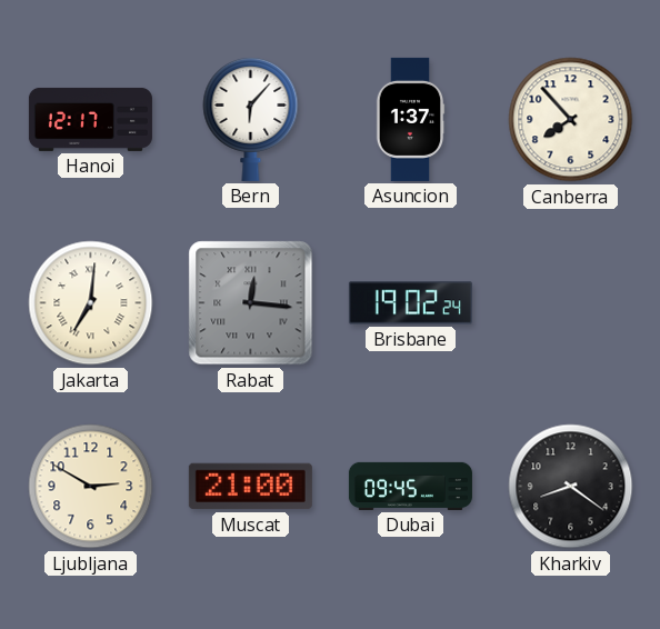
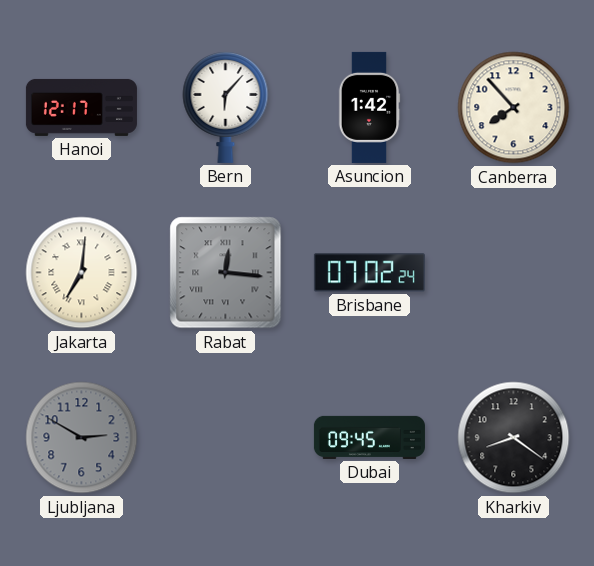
Asuncion: 1:37 -> 1:42
Brisbane: 19:02 -> 07:02
Ljubljana dial: cream -> grey
Muscat: 21:00 -> none
